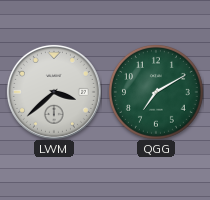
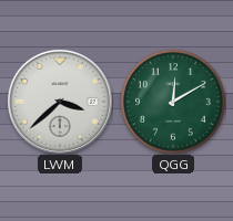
QGG: 7:10 -> 12:10
